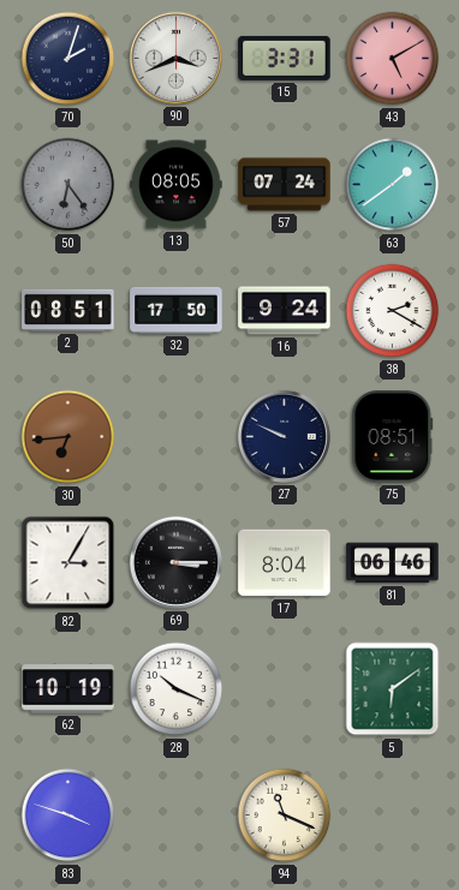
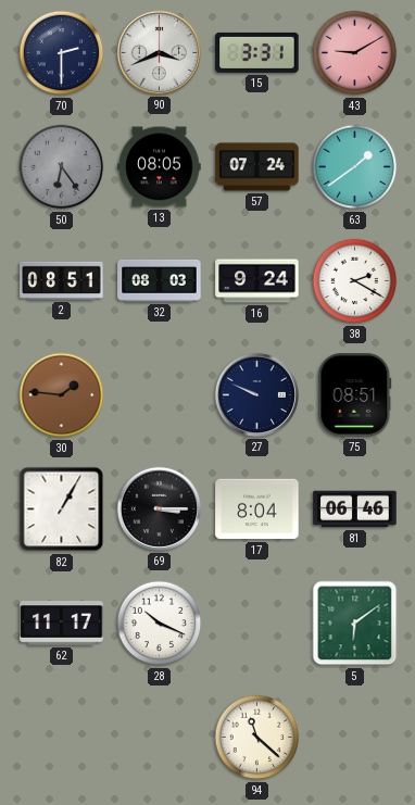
70: 2:03 -> 2:30
43: 5:10 -> 9:10
32: 17:50 -> 08:03
30: 6:44 -> 1:46
82: 3:05 -> 1:05
62: 10:19 -> 11:17
83: 3:48 -> none
94: 11:19 -> 11:22
